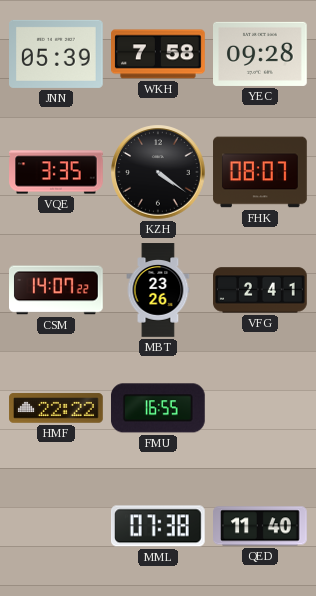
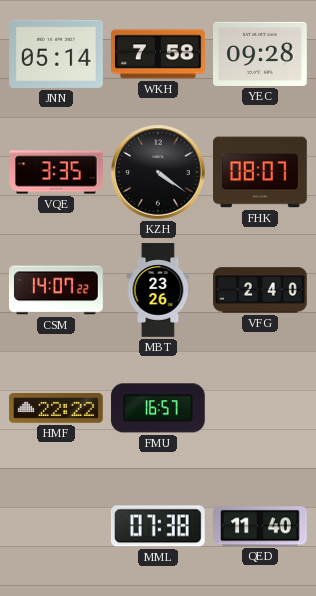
JNN: 05:39 -> 05:14
VFG: 2:41 -> 2:40
FMU: 16:55 -> 16:57
